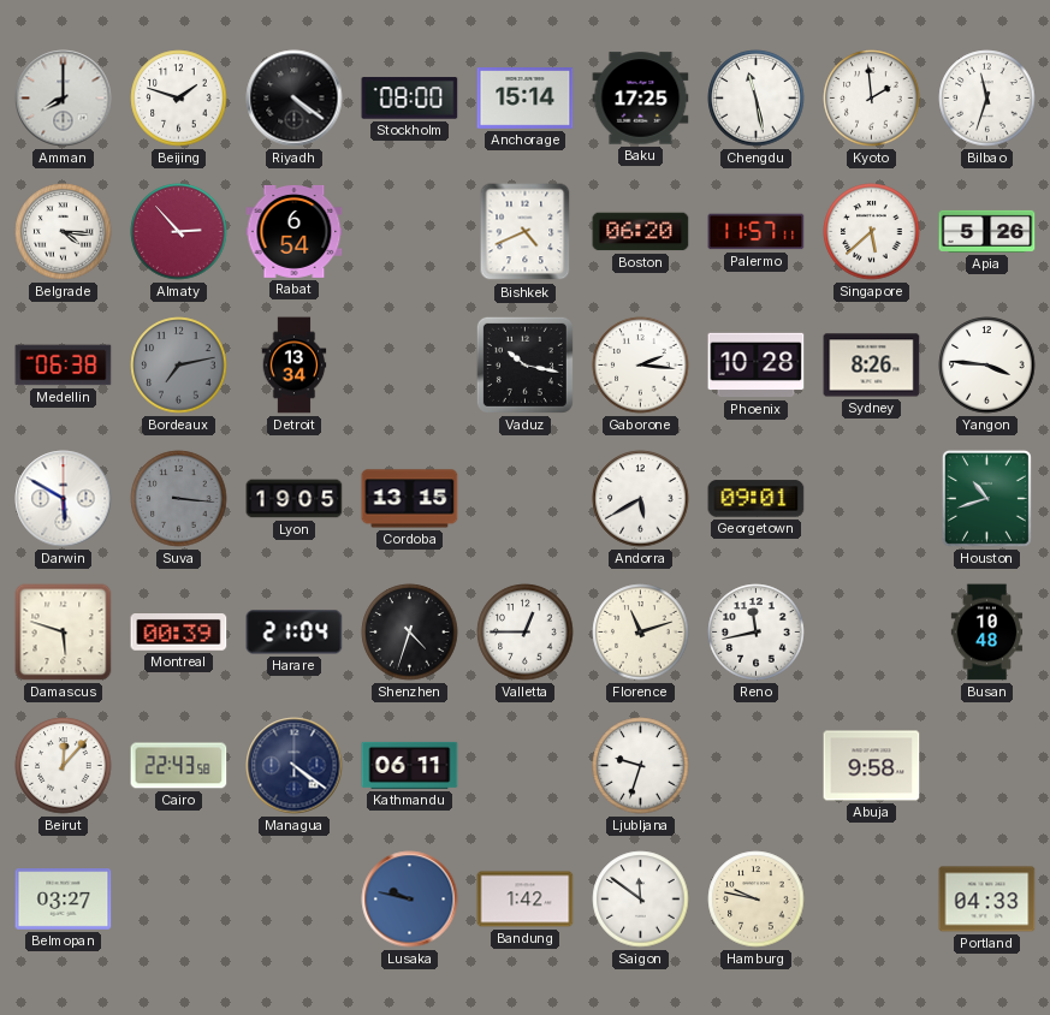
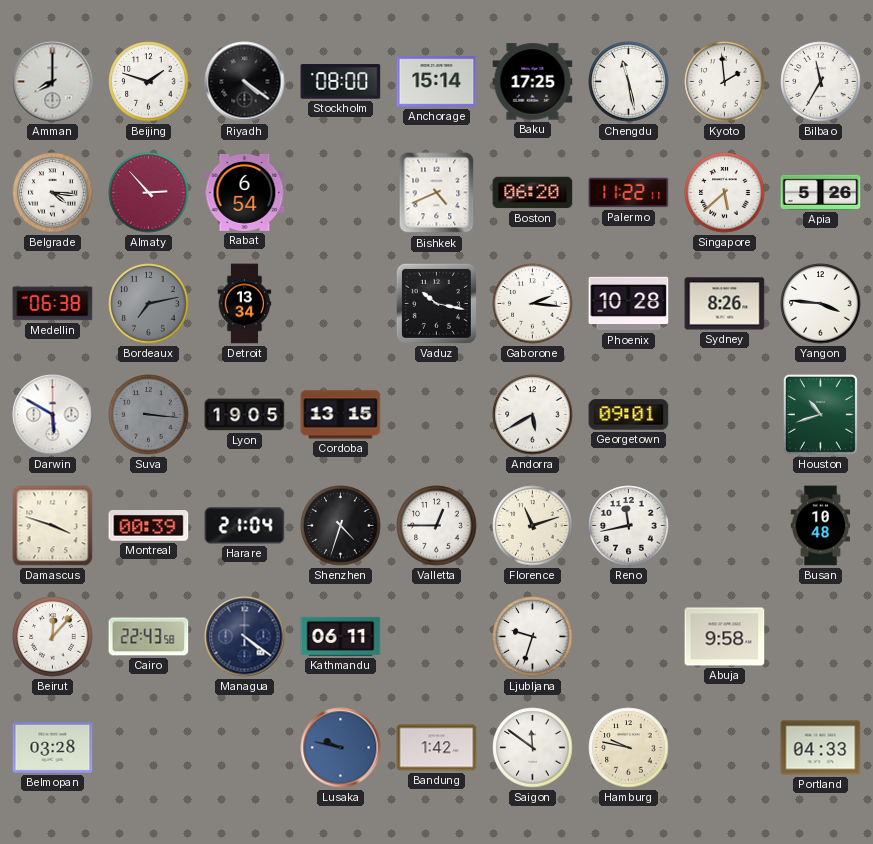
Bilbao: 11:33 -> 11:35
Palermo: 11:57 -> 11:22
Damascus: 5:48 -> 3:48
Belmopan: 03:27 -> 03:28
